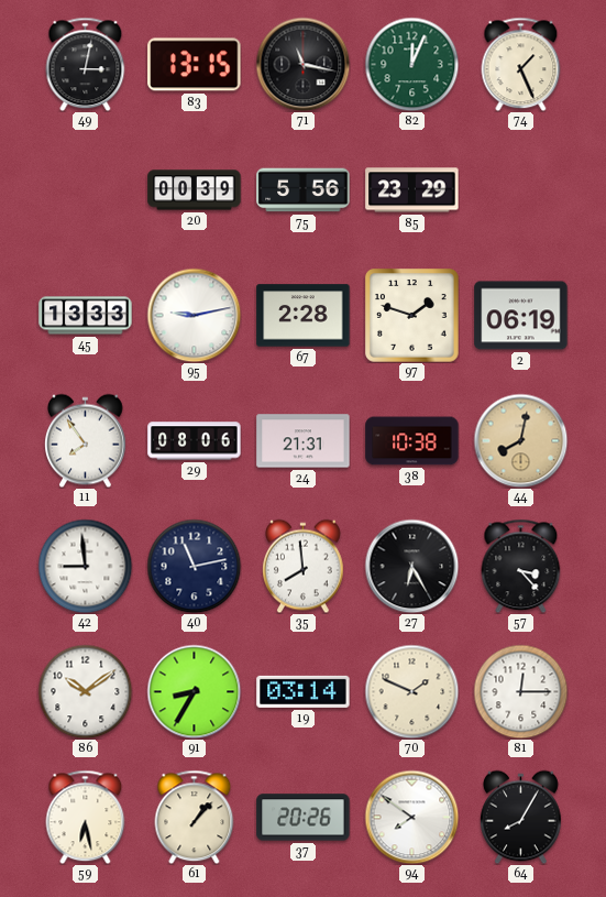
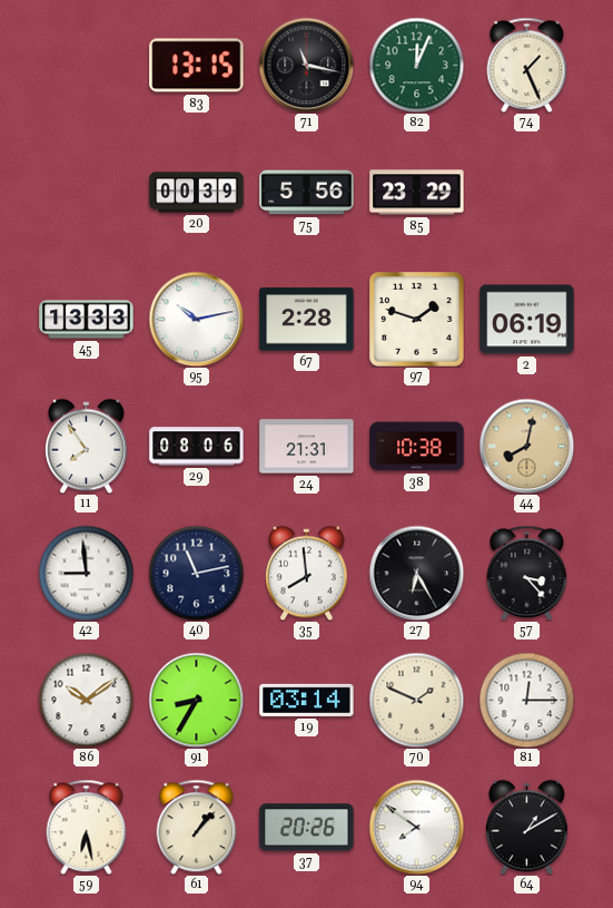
49: 3:02 -> none
95: 9:13 -> 10:13
64: 8:05 -> 1:10
